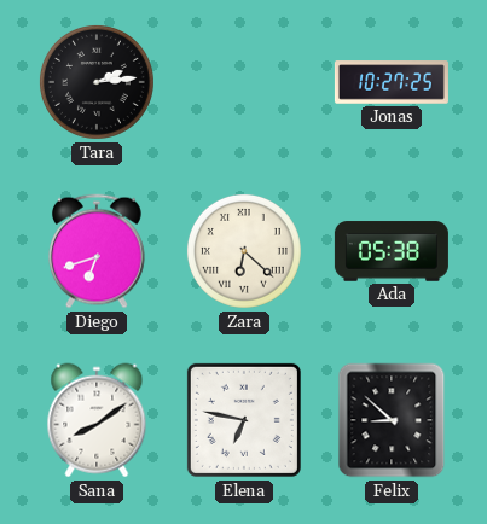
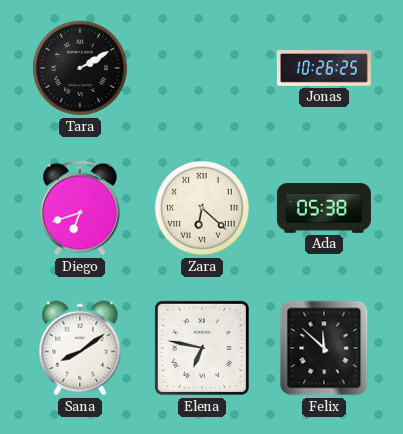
Tara: 2:14 -> 2:10
Jonas: 10:27 -> 10:26
Felix: 8:52 -> 11:52
